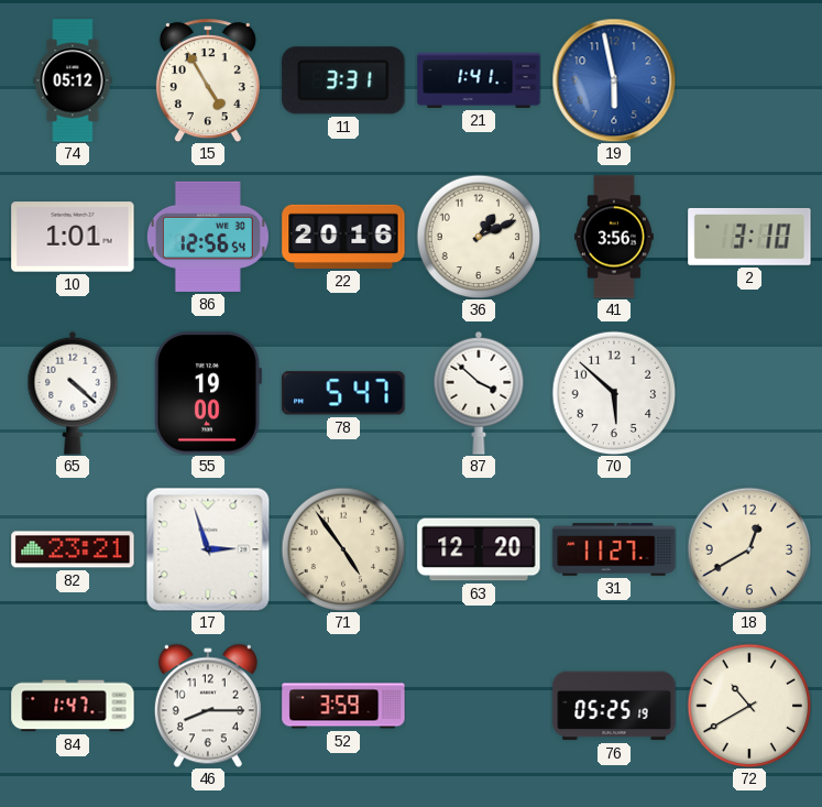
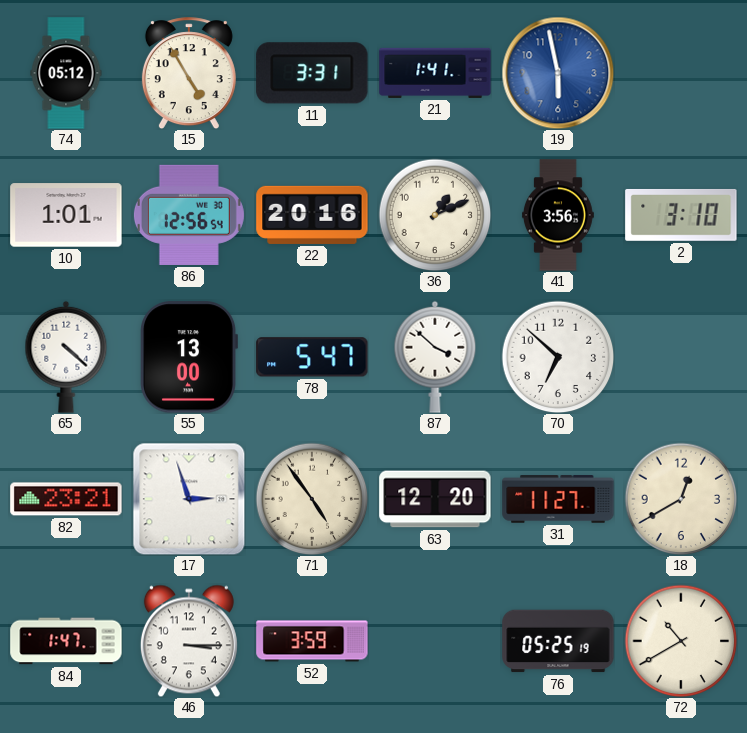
55: 19:00 -> 13:00
70: 5:52 -> 6:52
46: 8:15 -> 3:15
